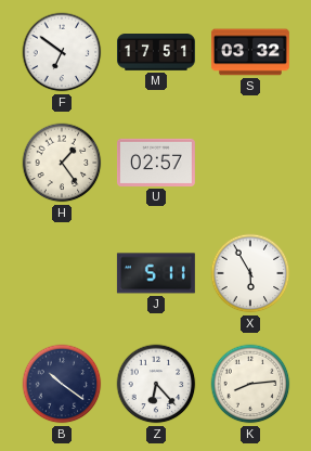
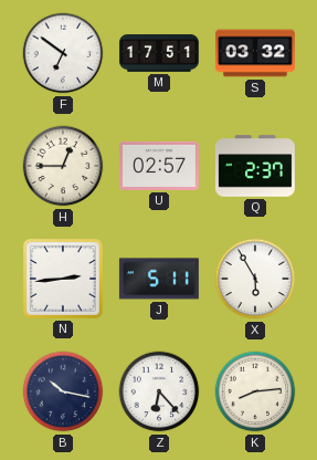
H: 1:24 -> 12:45
Q: none -> 2:37
N: none -> 2:44
B: 10:21 -> 10:17
